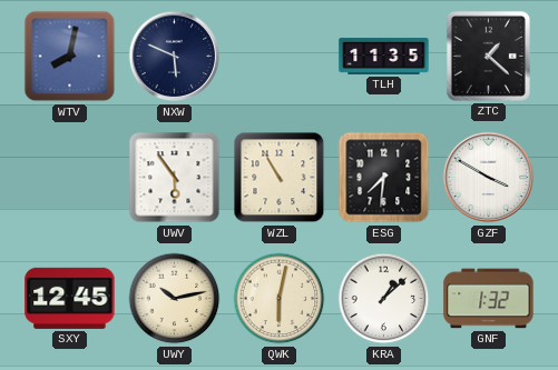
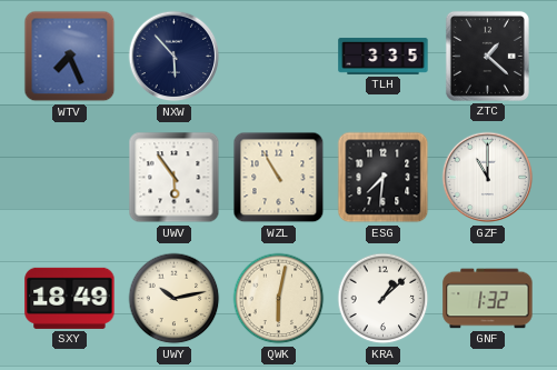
WTV: 8:02 -> 7:26
NXW: 5:49 -> 5:53
TLH: 11:35 -> 3:35
GZF: 3:50 -> 11:00
SXY: 12:45 -> 18:49
